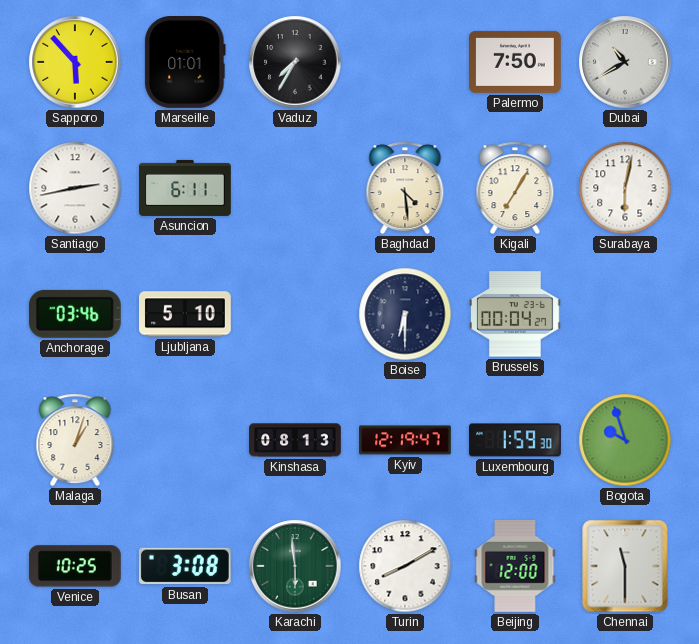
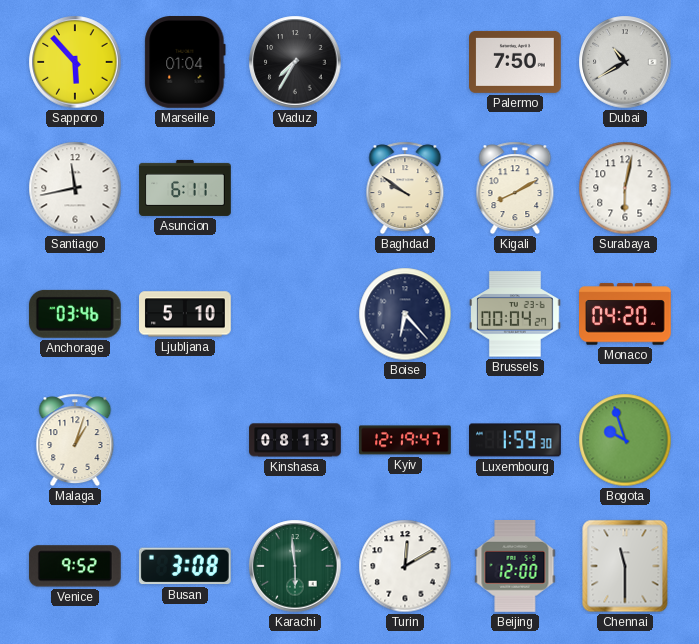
Marseille: 01:01 -> 01:04
Santiago: 2:43 -> 11:43
Baghdad: 4:29 -> 9:51
Kigali: 7:05 -> 8:10
Boise: 6:30 -> 6:23
Monaco: none -> 04:20
Venice: 10:25 -> 9:52
Turin: 8:10 -> 12:10
